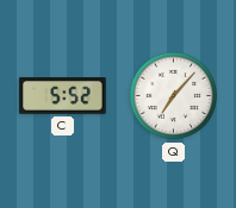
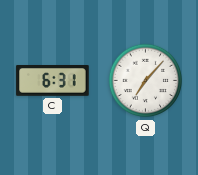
C: 5:52 -> 6:31
